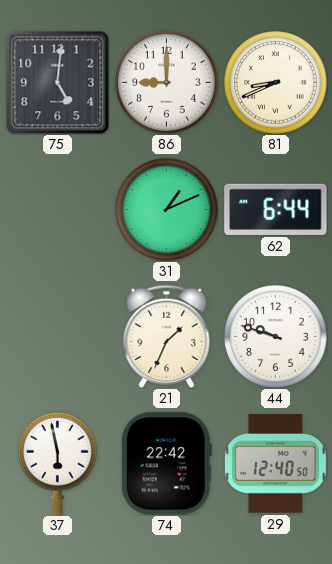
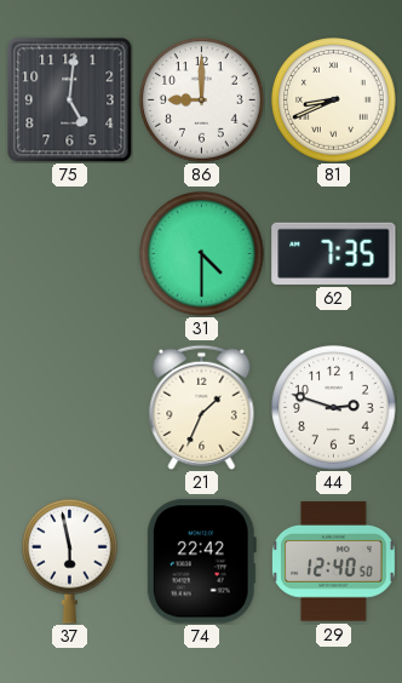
31: 1:11 -> 4:30
62: 6:44 -> 7:35
44: 9:48 -> 2:48
